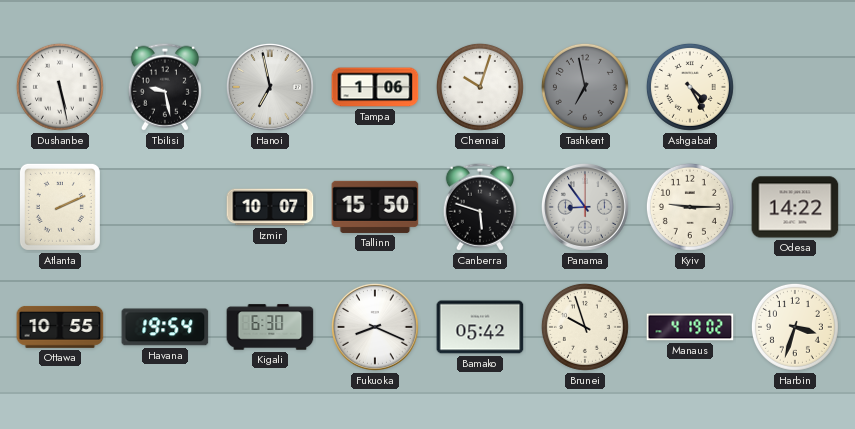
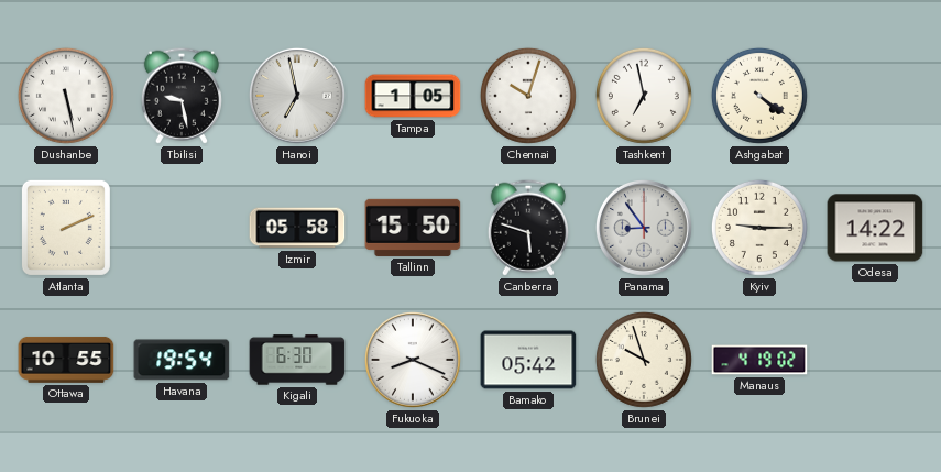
Tampa: 1:06 -> 1:05
Tashkent dial: grey -> white
Ashgabat: 4:25 -> 4:21
Izmir: 10:07 -> 05:58
Harbin: 3:33 -> none
